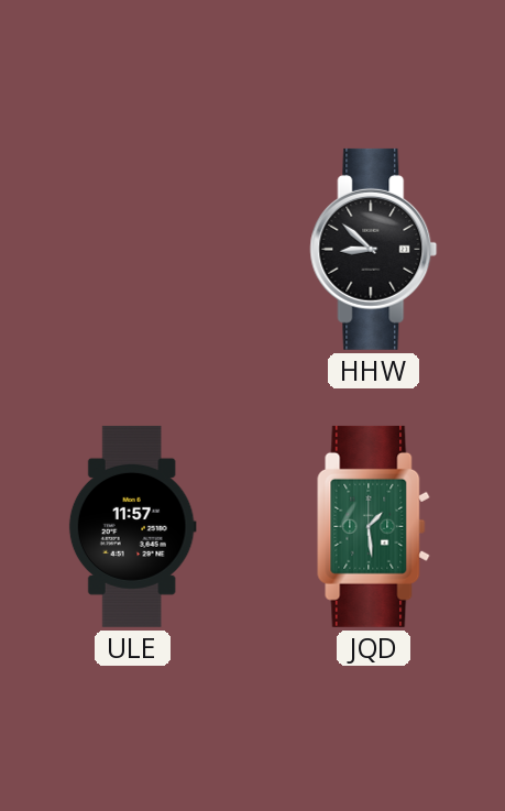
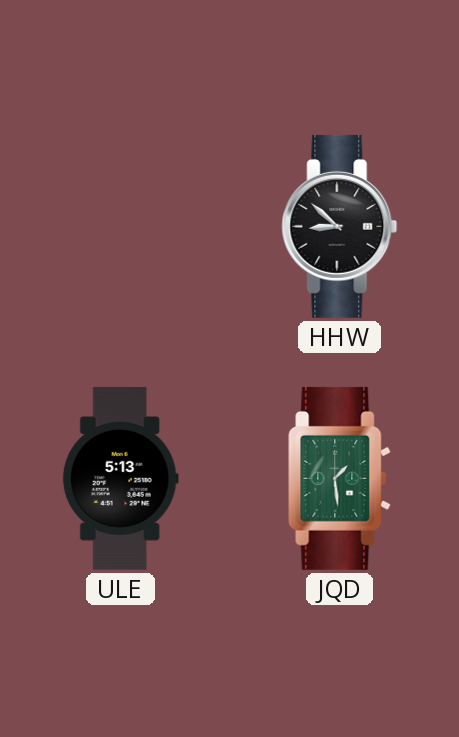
ULE: 11:57 -> 5:13
